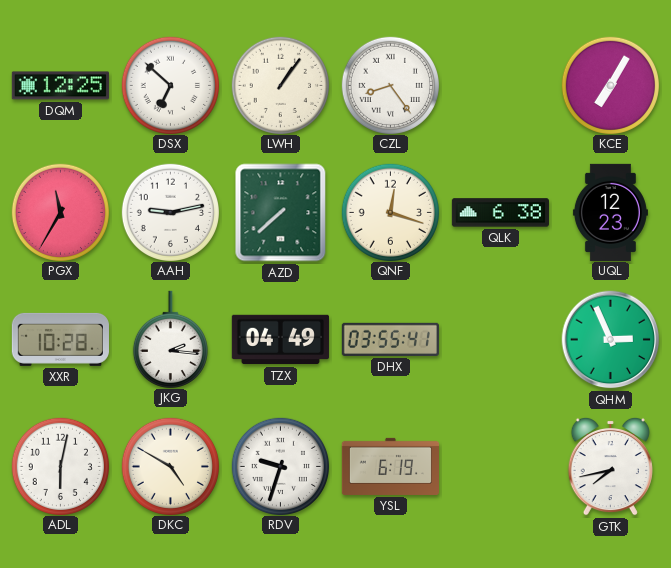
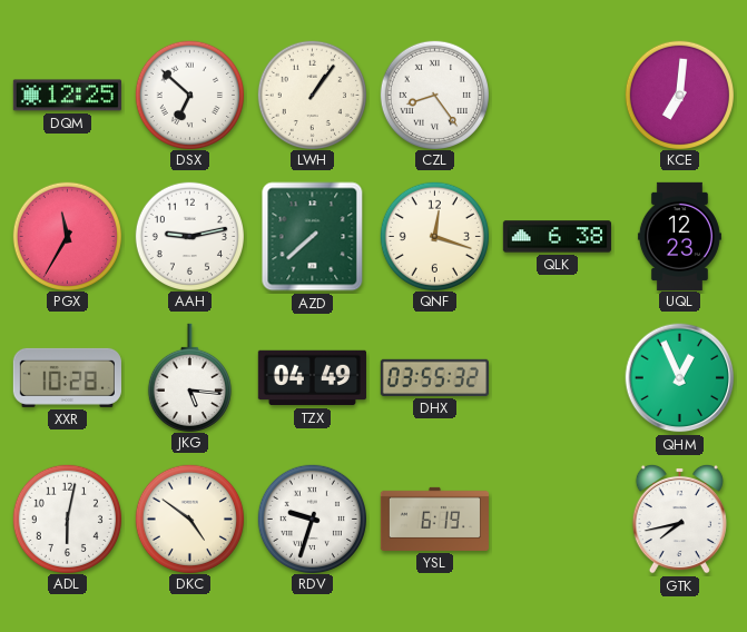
KCE: 7:05 -> 7:01
JKG: 2:16 -> 5:16
DHX: 03:55:41 -> 03:55:32
QHM: 2:56 -> 12:56
DKC: 4:50 -> 4:51
